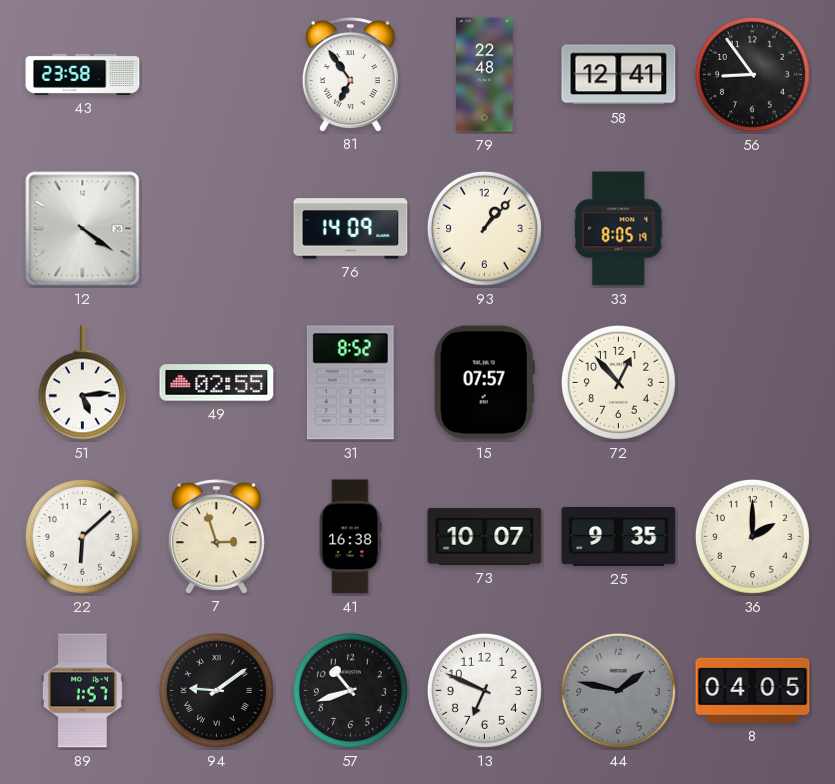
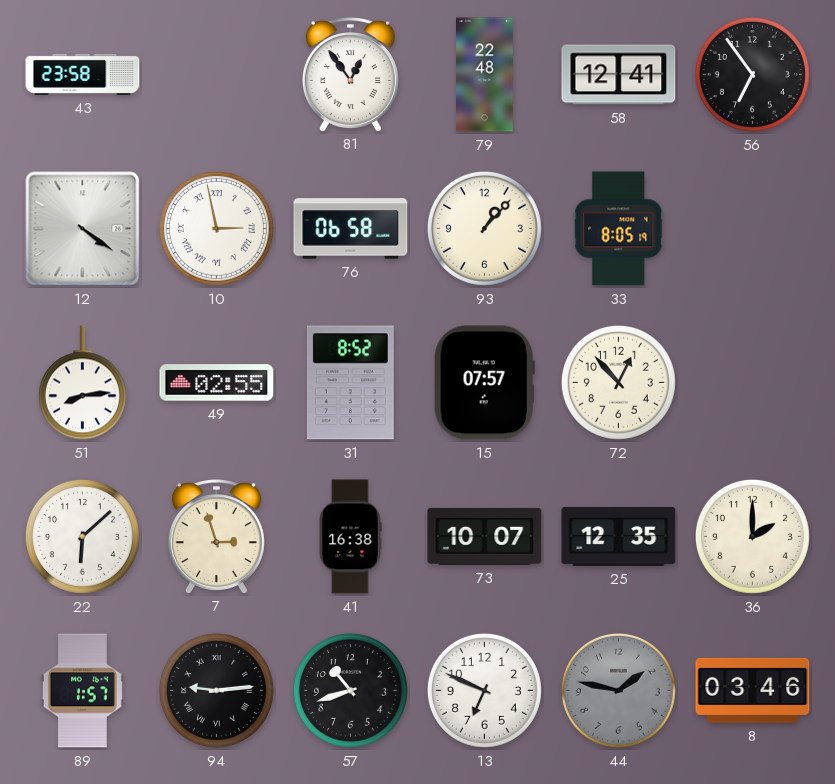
81: 6:54 -> 12:54
56: 8:54 -> 6:54
10: none -> 2:58
76: 14:09 -> 06:58
51: 5:14 -> 8:14
25: 9:35 -> 12:35
94: 9:09 -> 9:14
8: 04:05 -> 03:46
